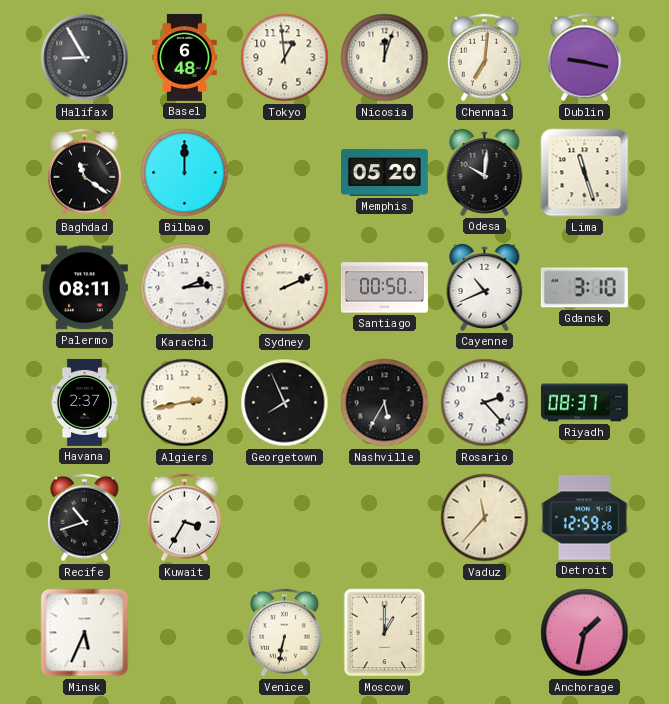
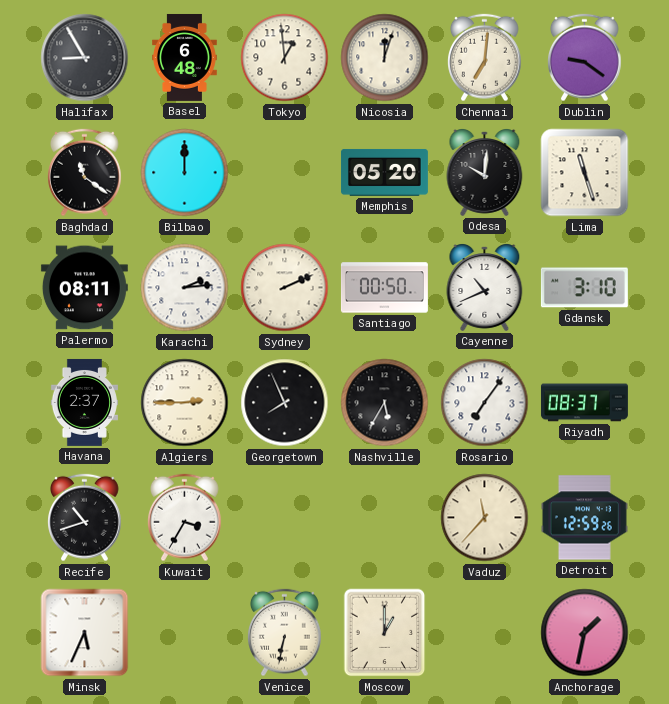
Dublin: 9:17 -> 9:21
Algiers: 2:43 -> 2:45
Rosario: 2:23 -> 7:06
